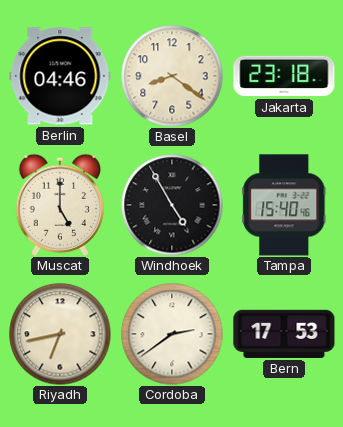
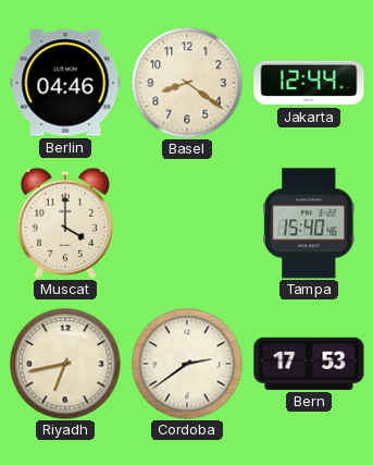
Jakarta: 23:18 -> 12:44
Muscat: 5:00 -> 4:00
Windhoek: 4:55 -> none
